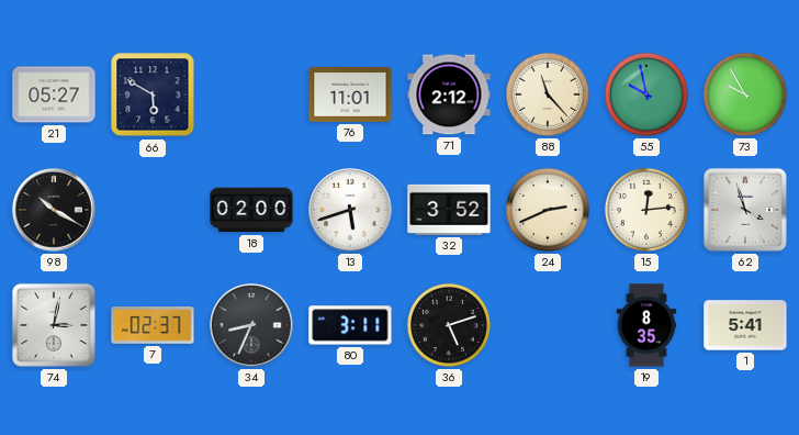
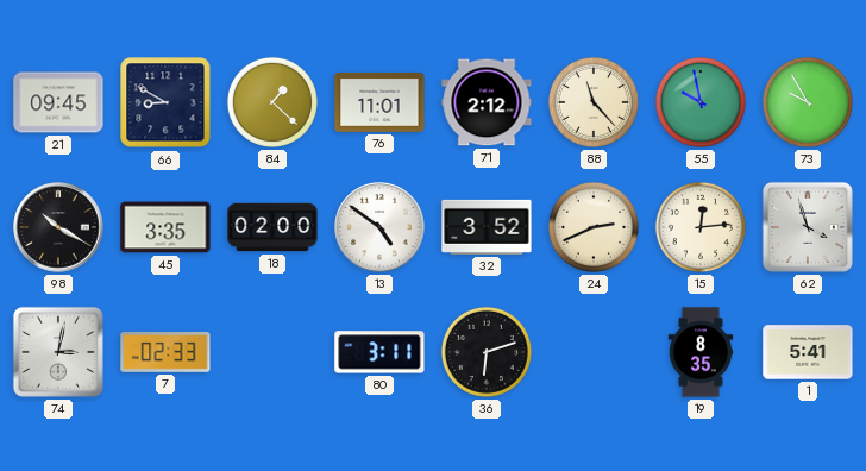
21: 05:27 -> 09:45
66: 5:50 -> 8:50
84: none -> 1:22
45: none -> 3:35
13: 5:42 -> 4:51
7: 02:37 -> 02:33
34: 8:34 -> none
36: 5:12 -> 6:12
